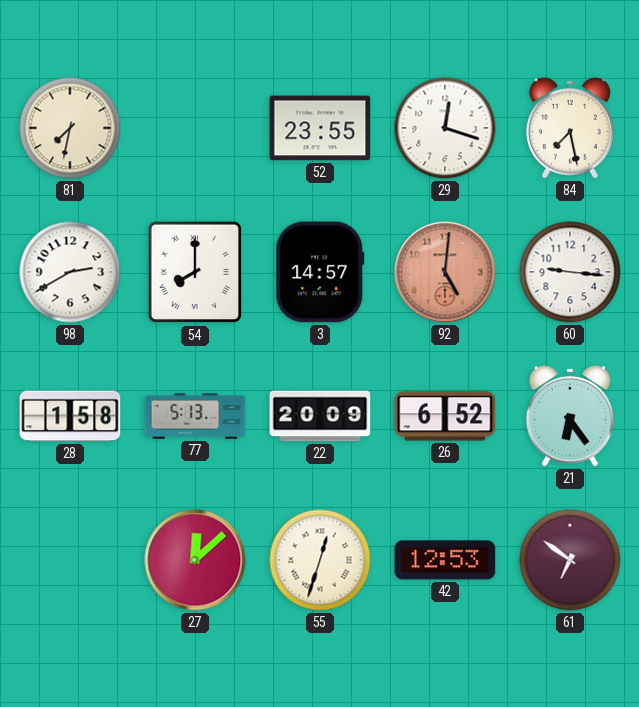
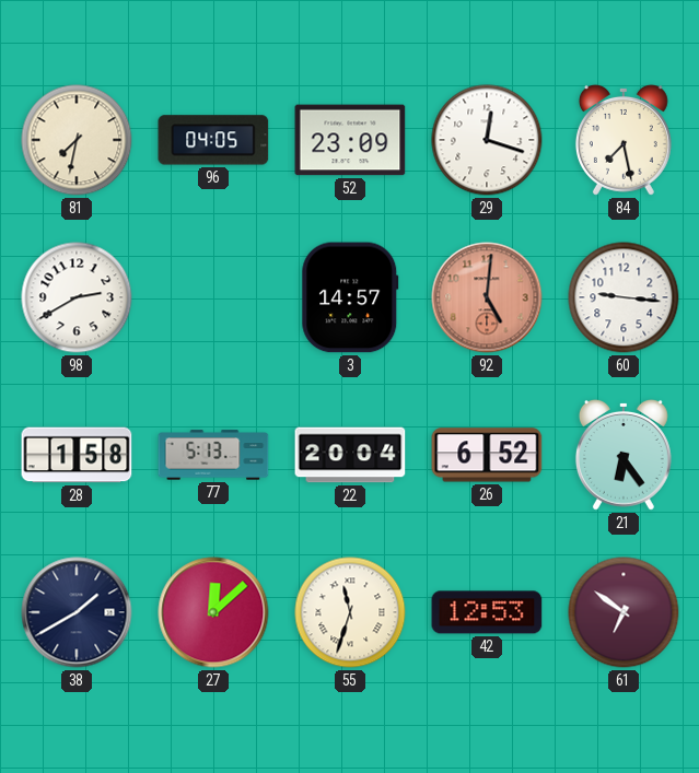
96: none -> 04:05
52: 23:55 -> 23:09
54: 8:00 -> none
22: 20:09 -> 20:04
38: none -> 1:40
55: 12:33 -> 11:33
